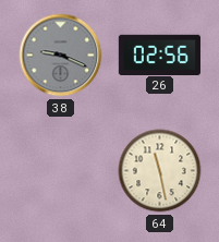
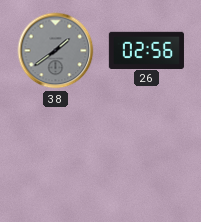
38: 9:19 -> 1:39
64: 11:28 -> none
